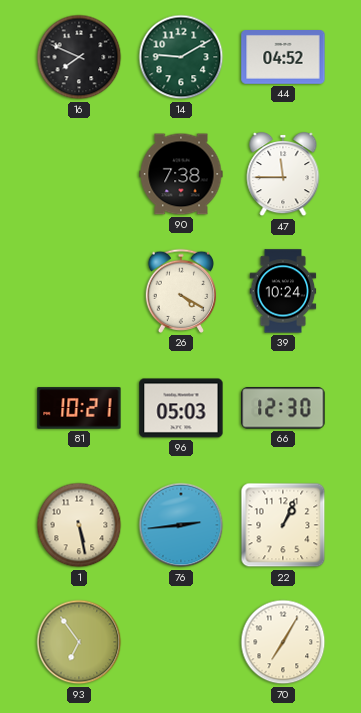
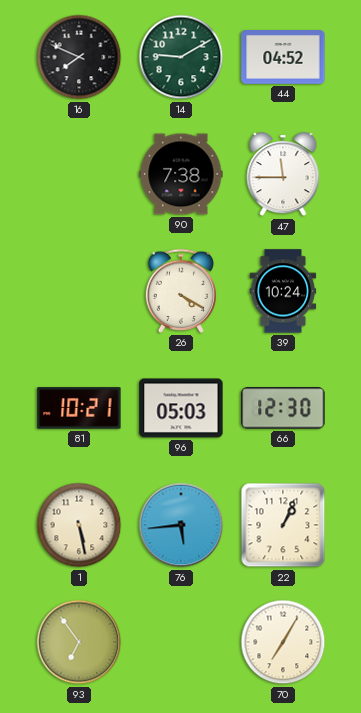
76: 2:44 -> 5:44
